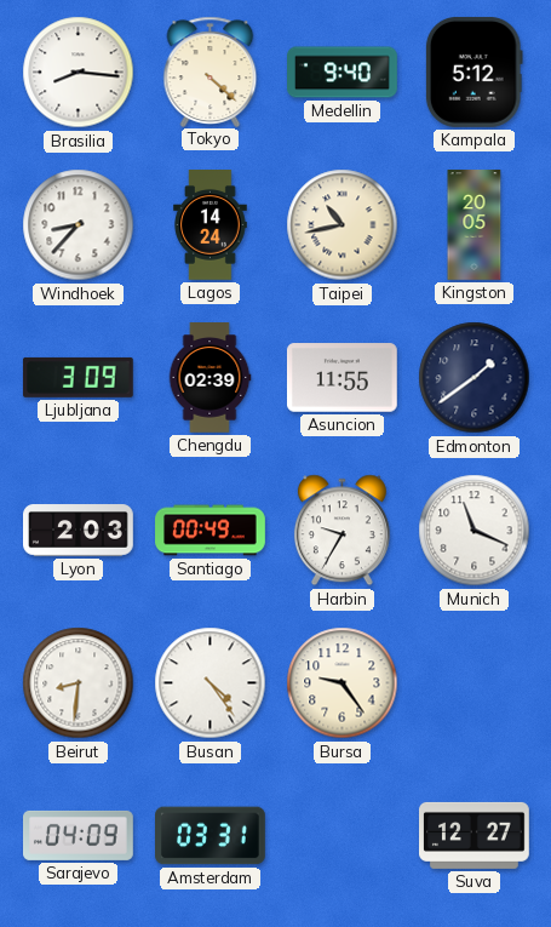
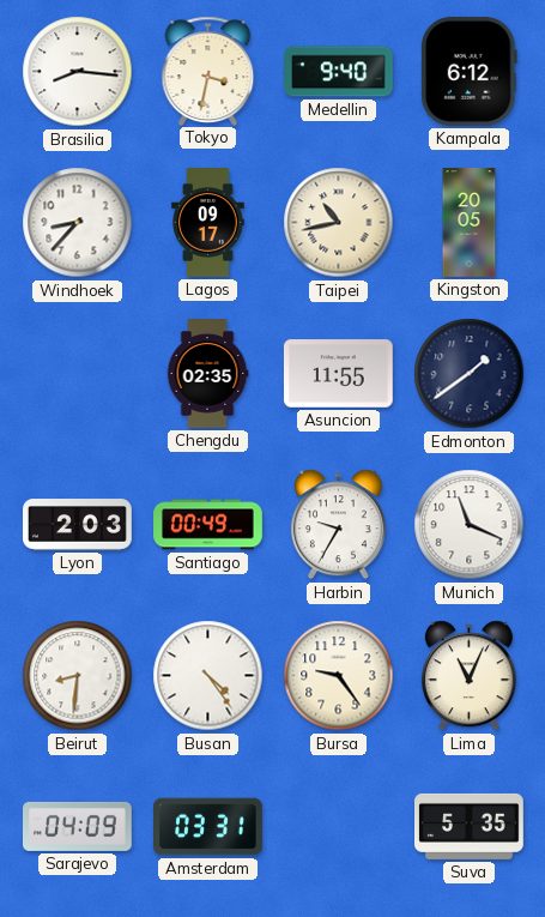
Tokyo: 4:22 -> 3:32
Kampala: 5:12 -> 6:12
Lagos: 14:24 -> 09:17
Ljubljana: 3:09 -> none
Chengdu: 02:39 -> 02:35
Lima: none -> 11:04
Suva: 12:27 -> 5:35
